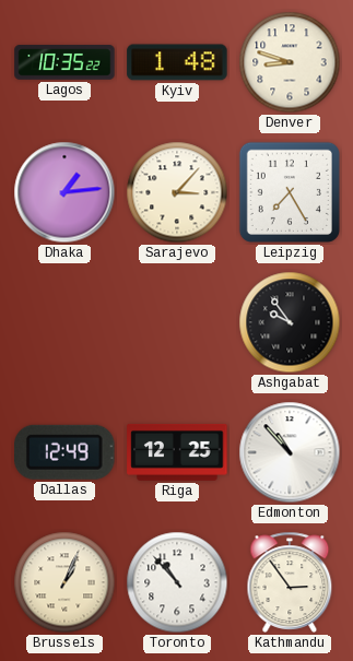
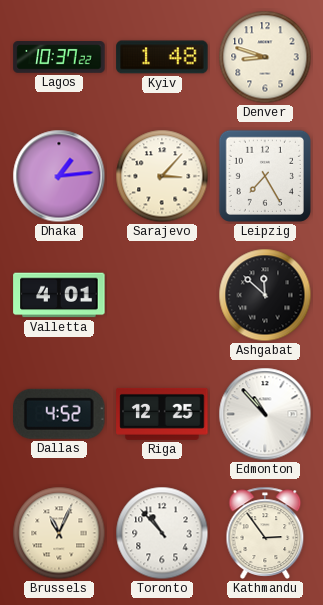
Lagos: 10:35 -> 10:37
Valletta: none -> 4:01
Ashgabat: 9:54 -> 11:52
Dallas: 12:49 -> 4:52
Brussels: 1:04 -> 11:04
